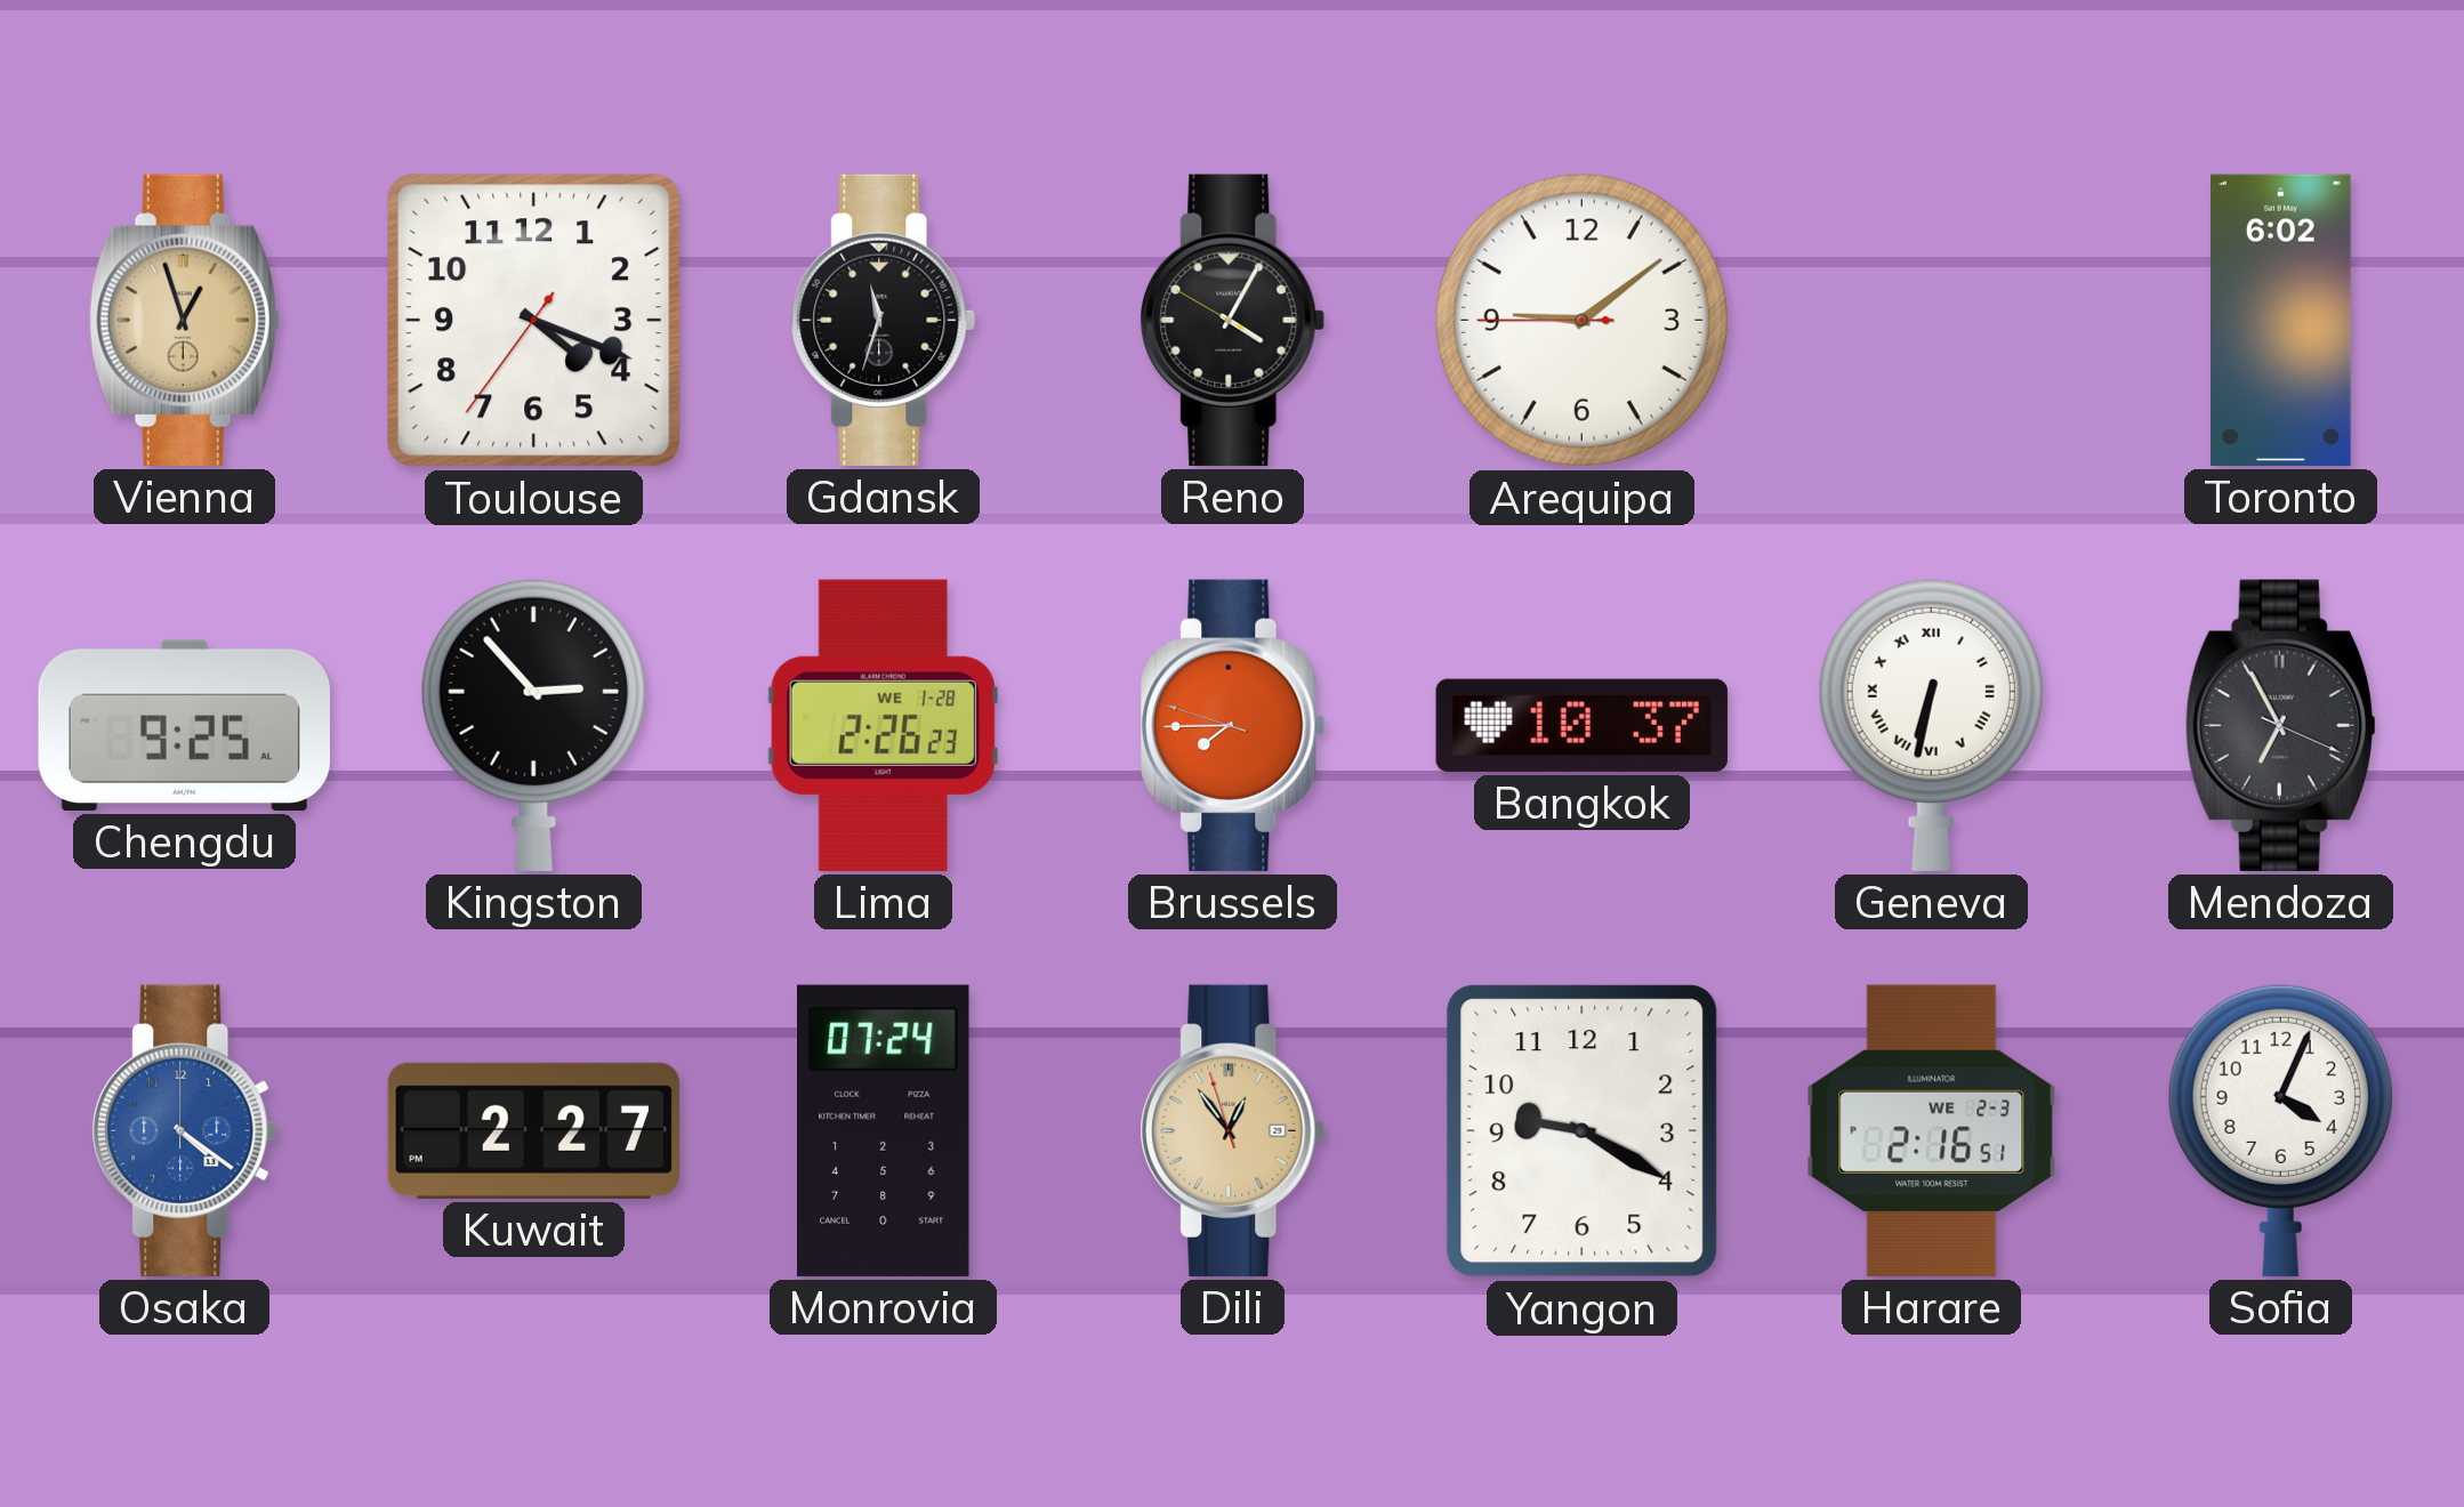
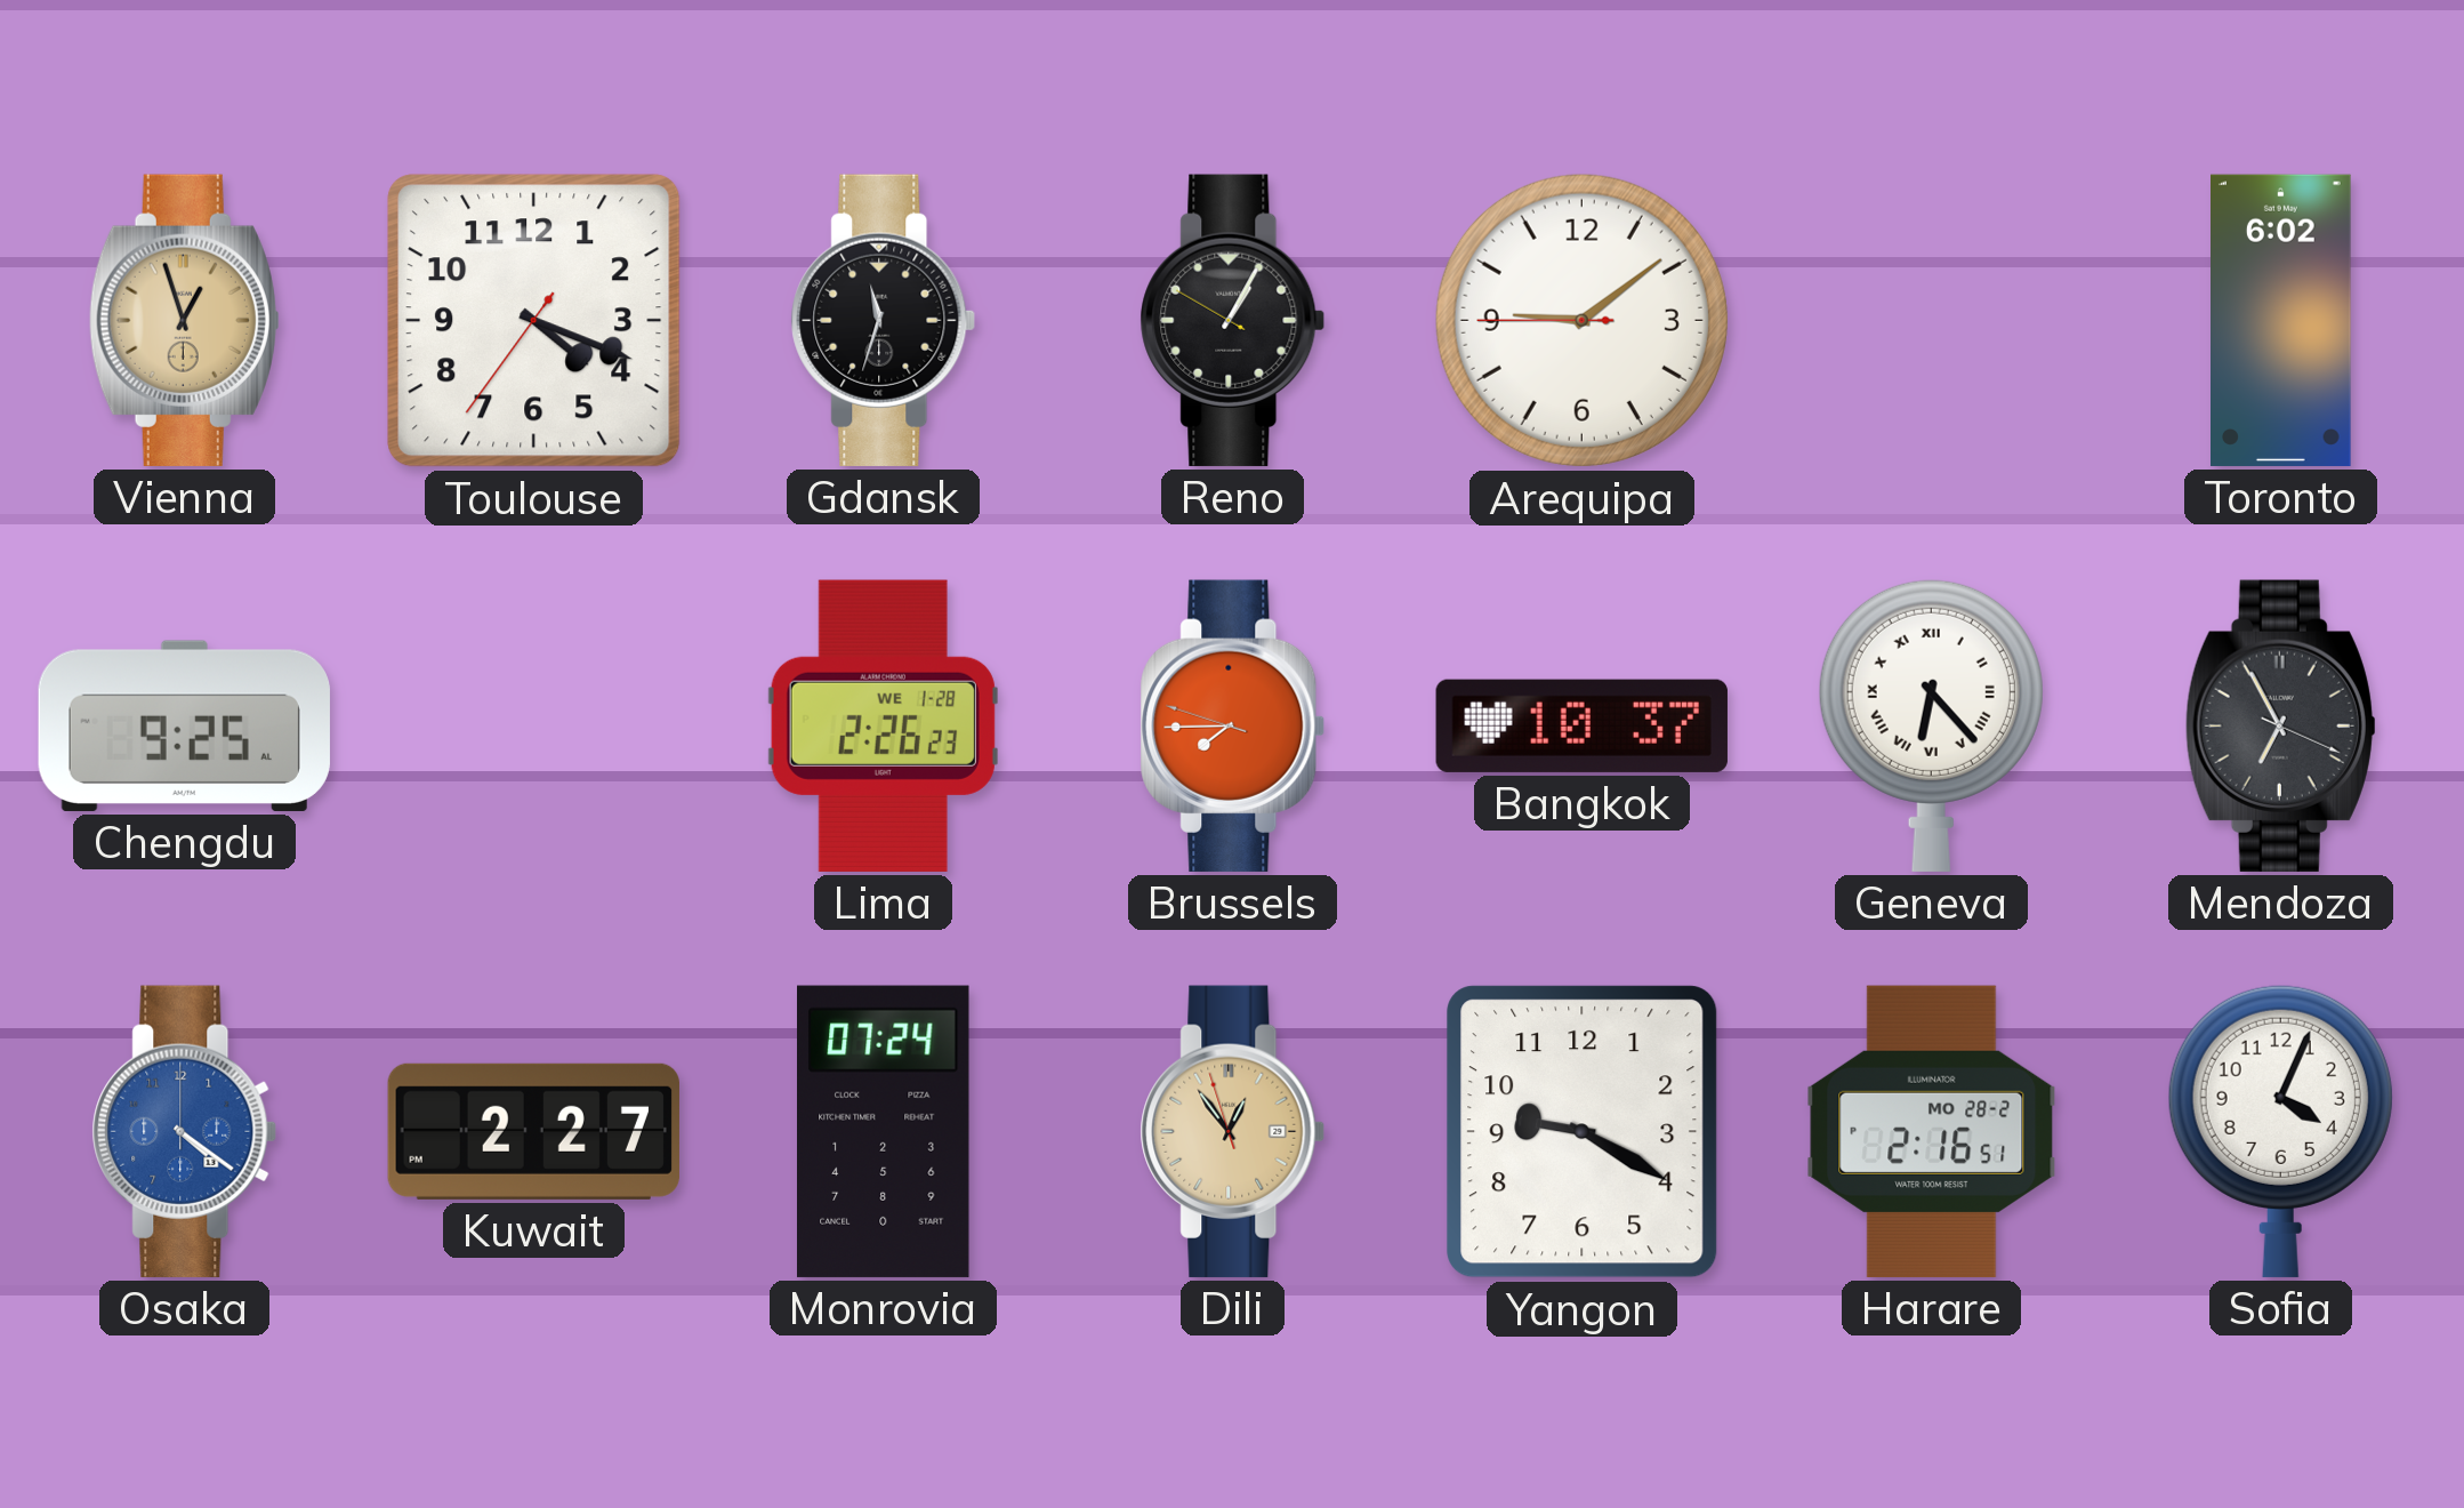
Reno: 4:04 -> 1:04
Kingston: 2:53 -> none
Geneva: 6:32 -> 6:23
Harare date: WE 2-3 -> MO 28-2
